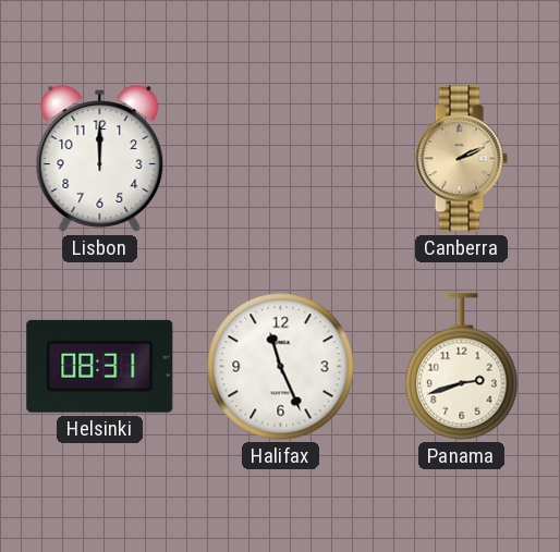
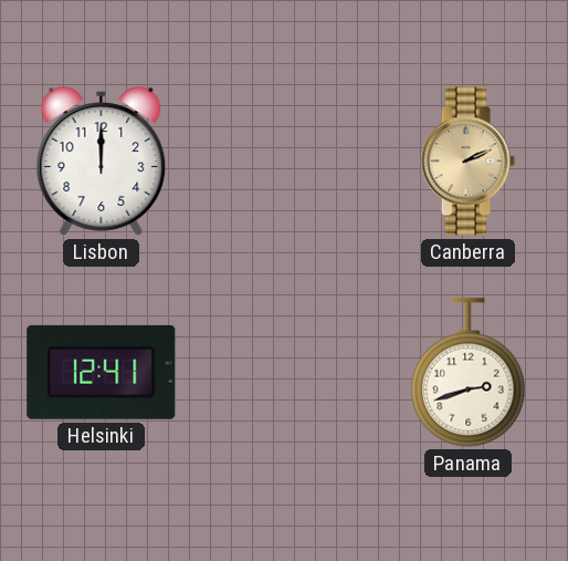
Helsinki: 08:31 -> 12:41
Halifax: 11:26 -> none
